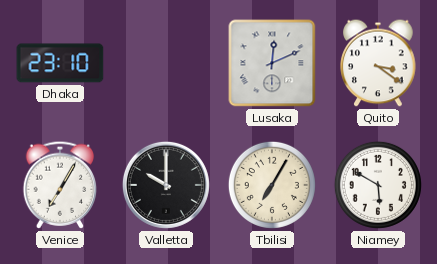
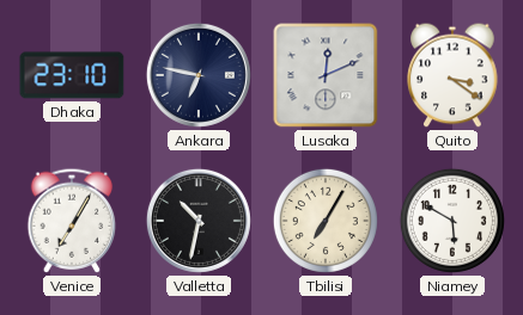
Ankara: none -> 6:47
Valletta: 10:00 -> 10:32
